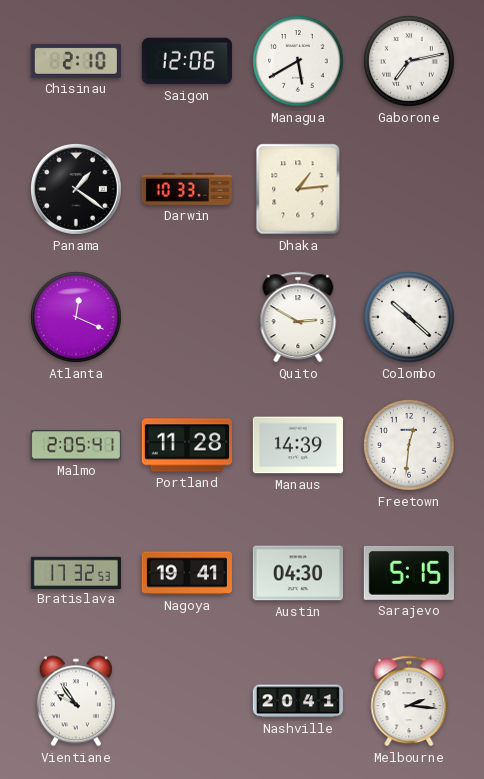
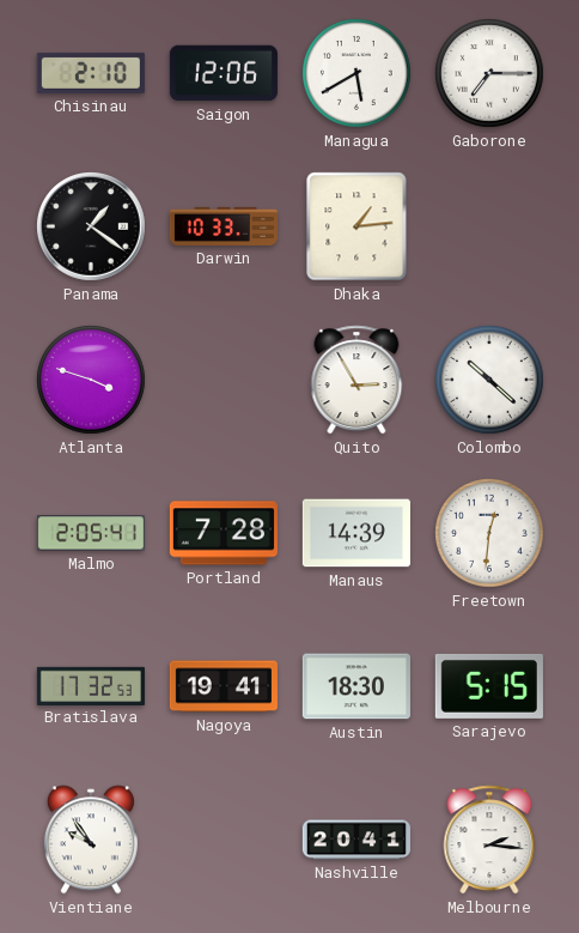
Gaborone: 7:13 -> 7:15
Atlanta: 12:19 -> 3:48
Quito: 2:50 -> 2:55
Portland: 11:28 -> 7:28
Austin: 04:30 -> 18:30
